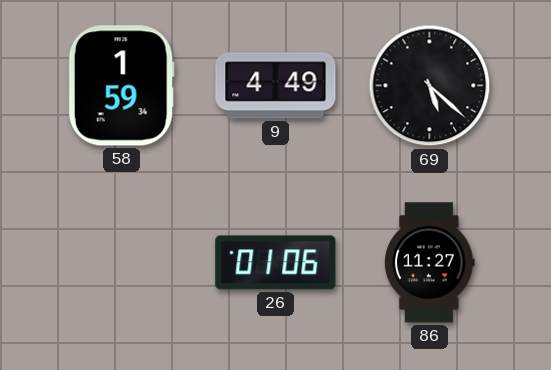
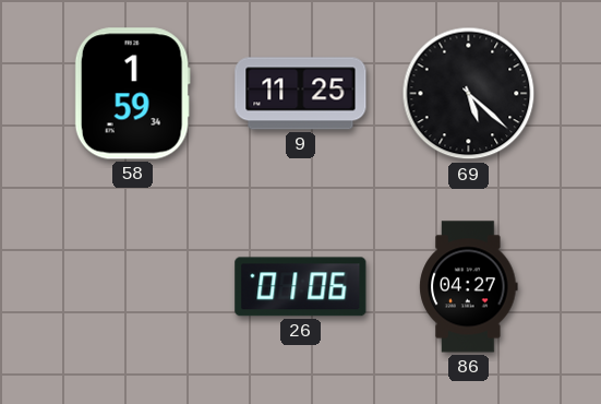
9: 4:49 -> 11:25
86: 11:27 -> 04:27
